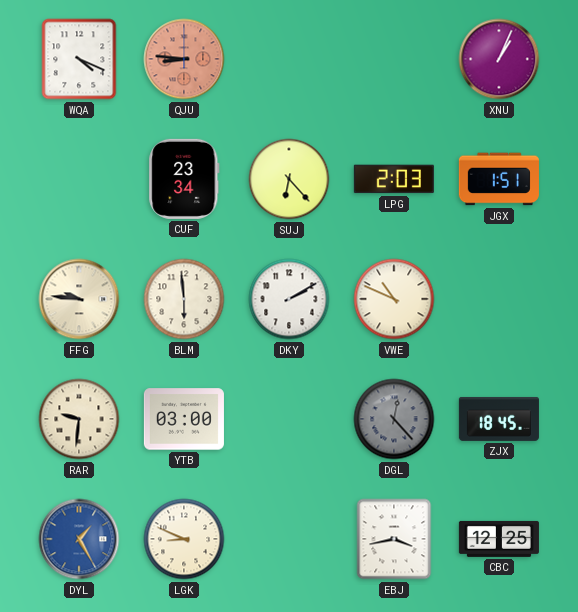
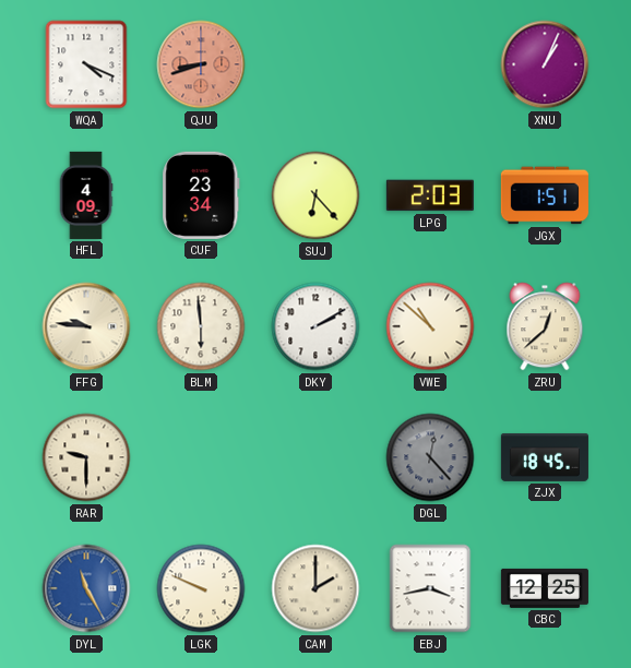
QJU: 8:46 -> 8:42
HFL: none -> 4:09
VWE: 10:49 -> 10:52
ZRU: none -> 12:38
RAR: 9:31 -> 9:30
YTB: 03:00 -> none
DYL: 1:25 -> 11:25
LGK: 8:49 -> 9:49
CAM: none -> 2:00
